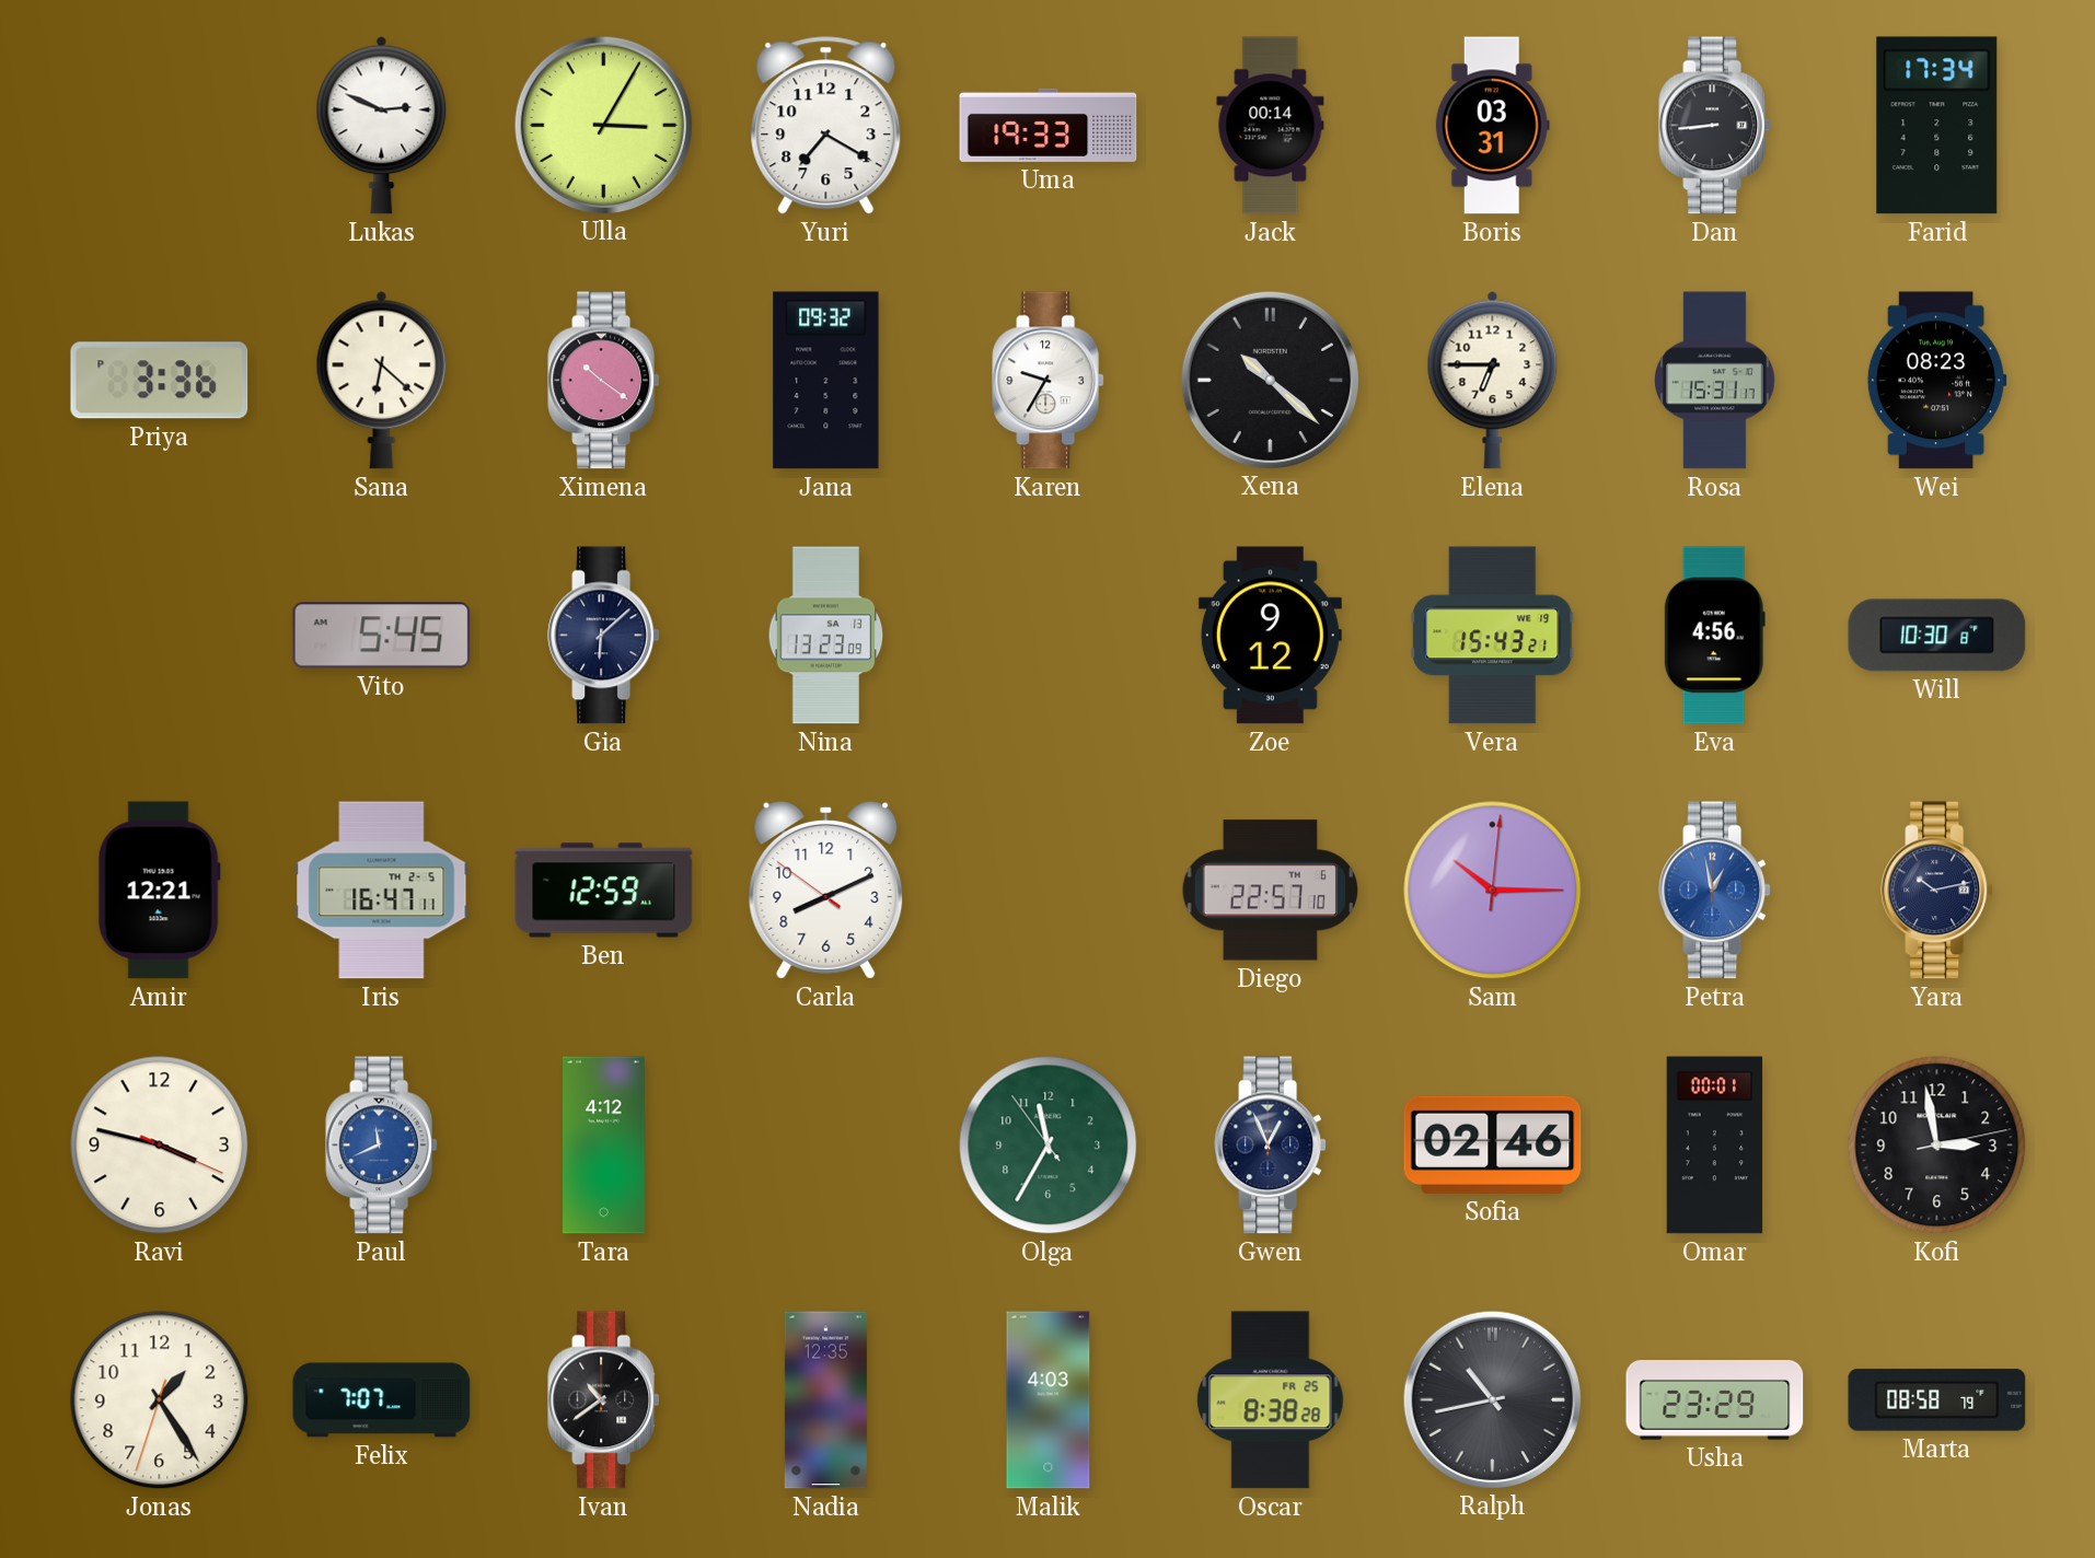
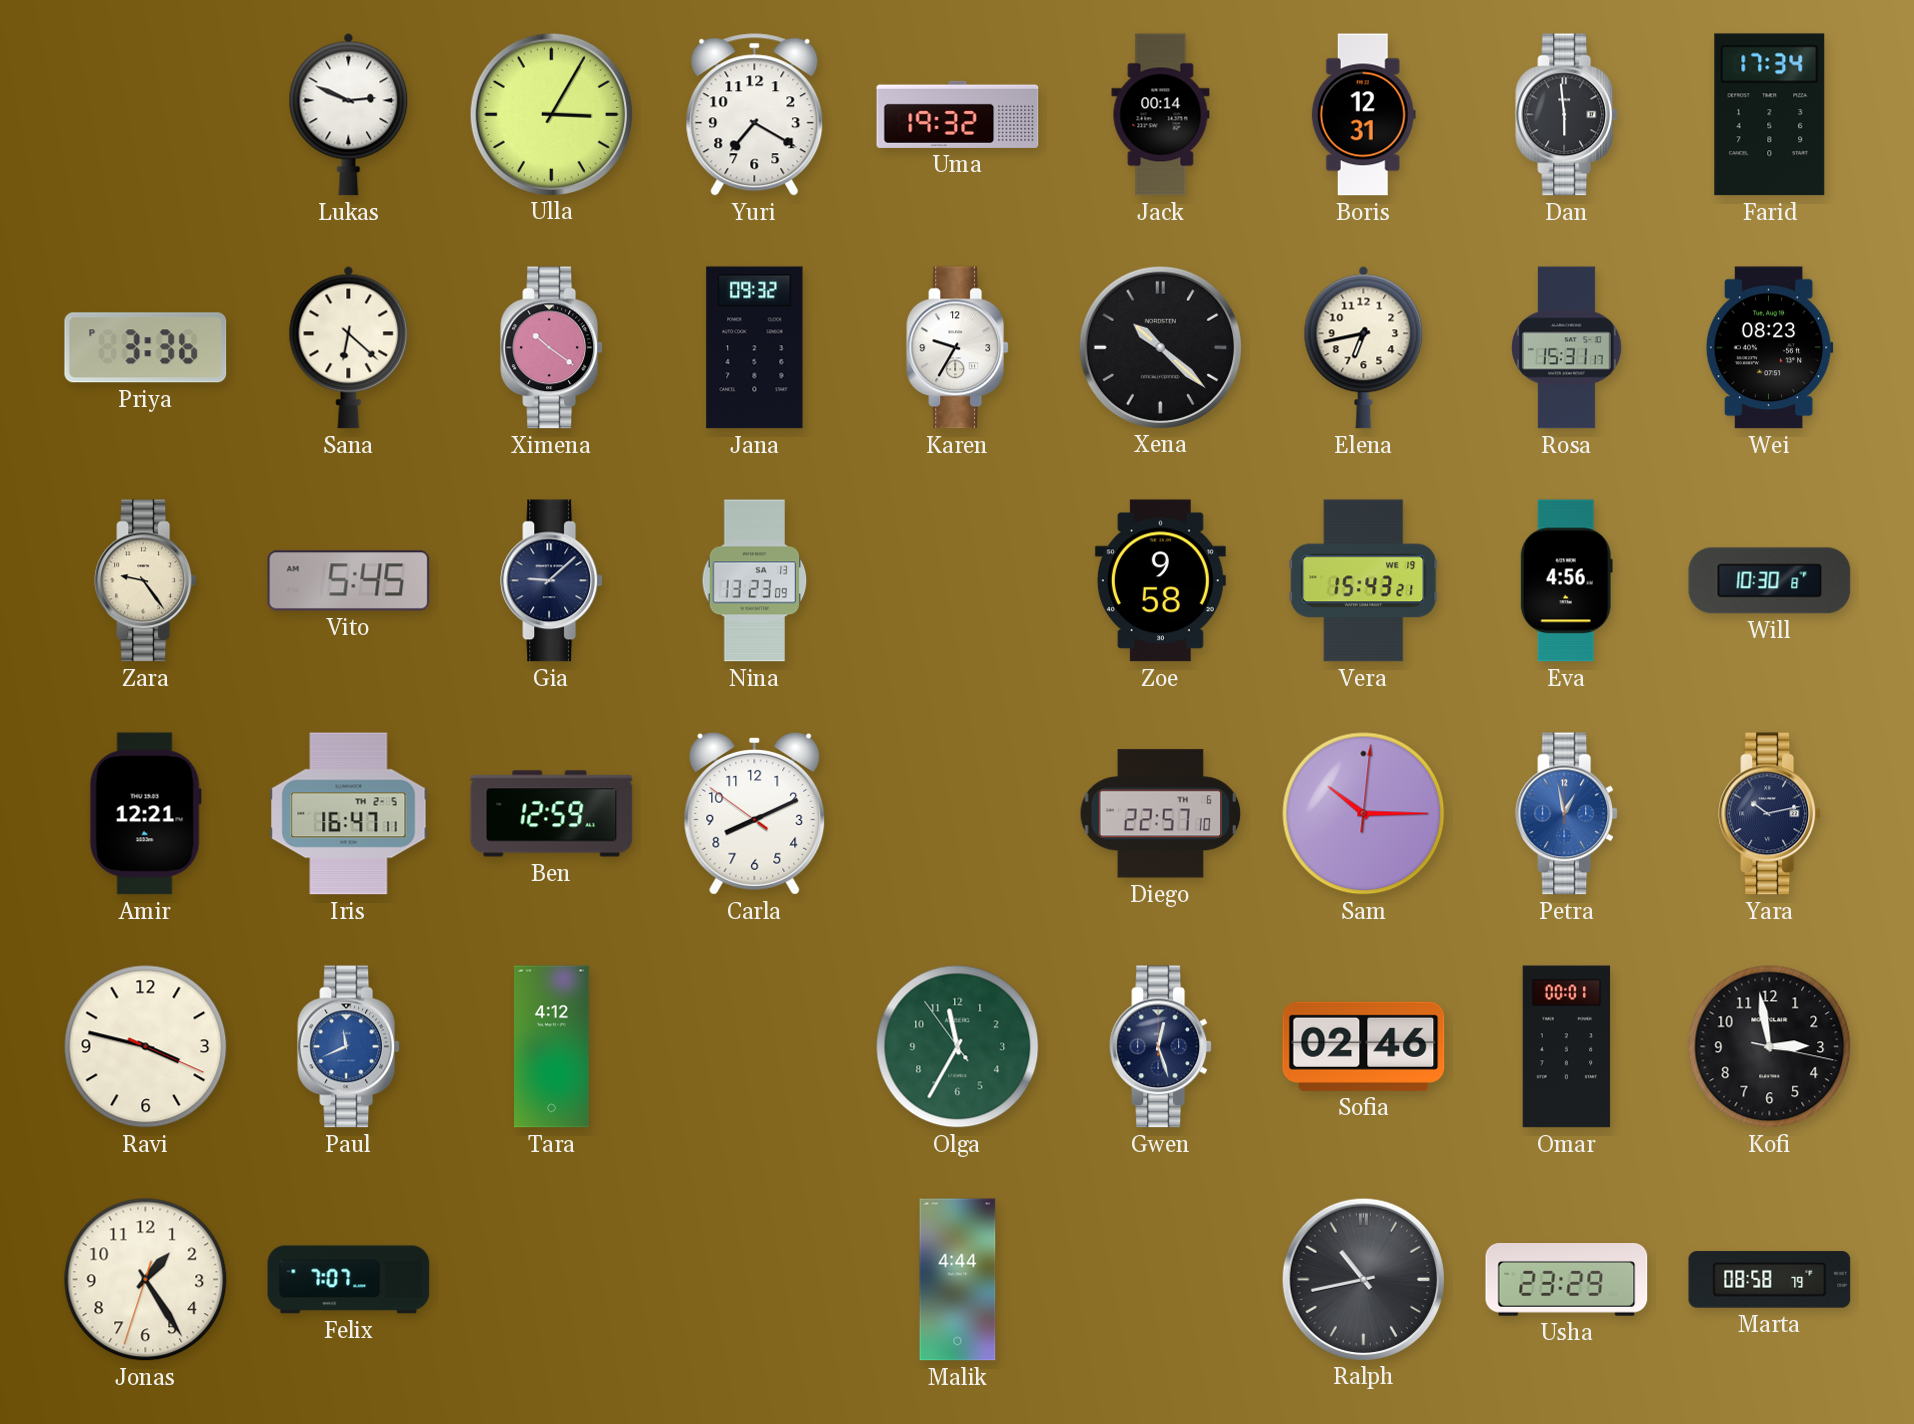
Uma: 19:33 -> 19:32
Boris: 03:31 -> 12:31
Dan: 8:44 -> 5:59
Elena: 6:45 -> 6:43
Zara: none -> 9:24
Gia: 6:08 -> 9:08
Zoe: 9:12 -> 9:58
Gwen: 12:56 -> 12:27
Kofi: 2:58:13 -> 2:58:17
Ivan: 10:39 -> none
Nadia: 12:35 -> none
Malik: 4:03 -> 4:44
Oscar: 8:38 -> none
